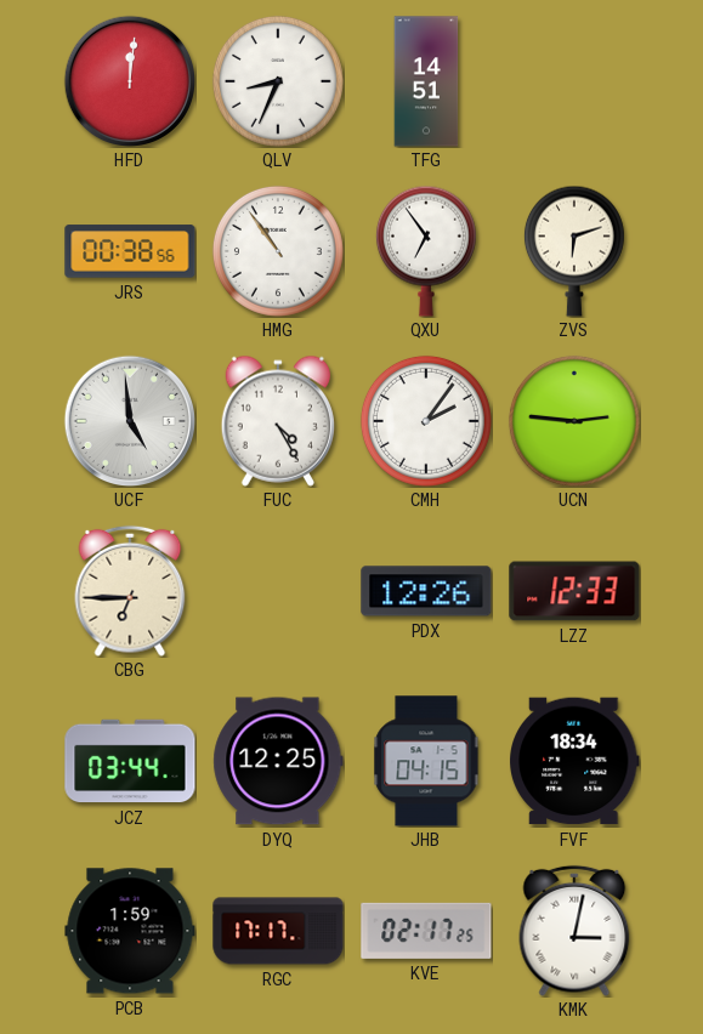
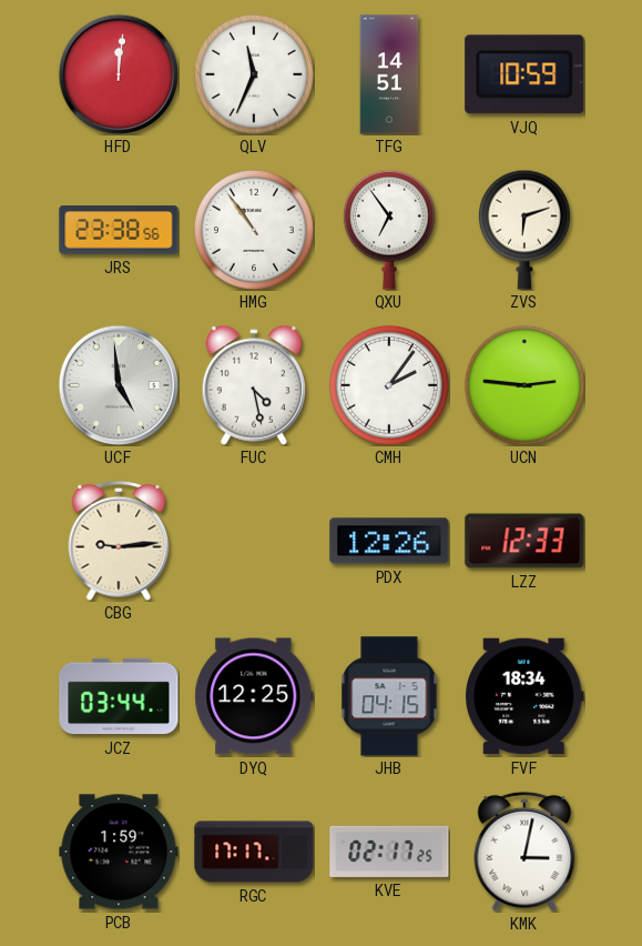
QLV: 8:34 -> 11:34
VJQ: none -> 10:59
JRS: 00:38 -> 23:38
FUC: 4:25 -> 4:28
CBG: 6:45 -> 9:14
